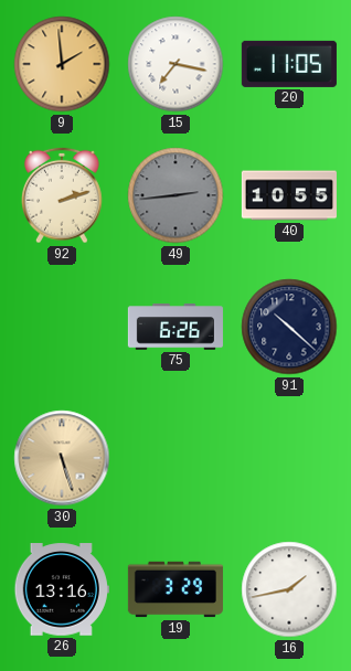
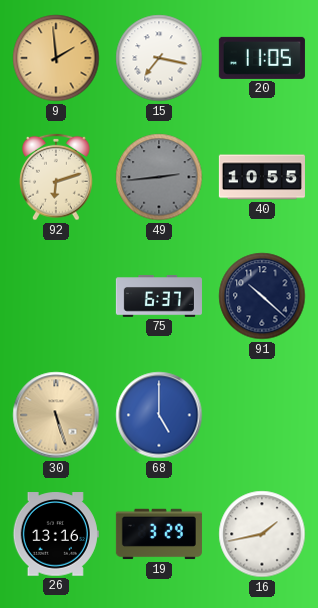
92: 2:12 -> 6:12
75: 6:26 -> 6:37
68: none -> 5:00
